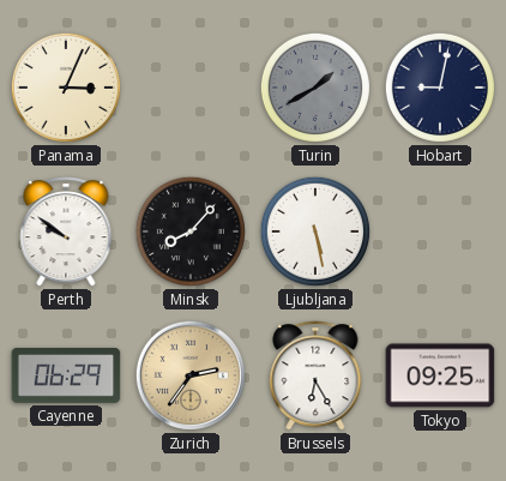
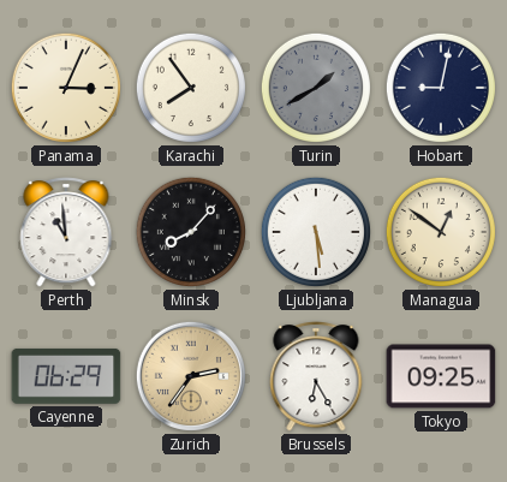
Karachi: none -> 7:54
Perth: 9:51 -> 10:59
Ljubljana: 5:28 -> 5:29
Managua: none -> 12:51
